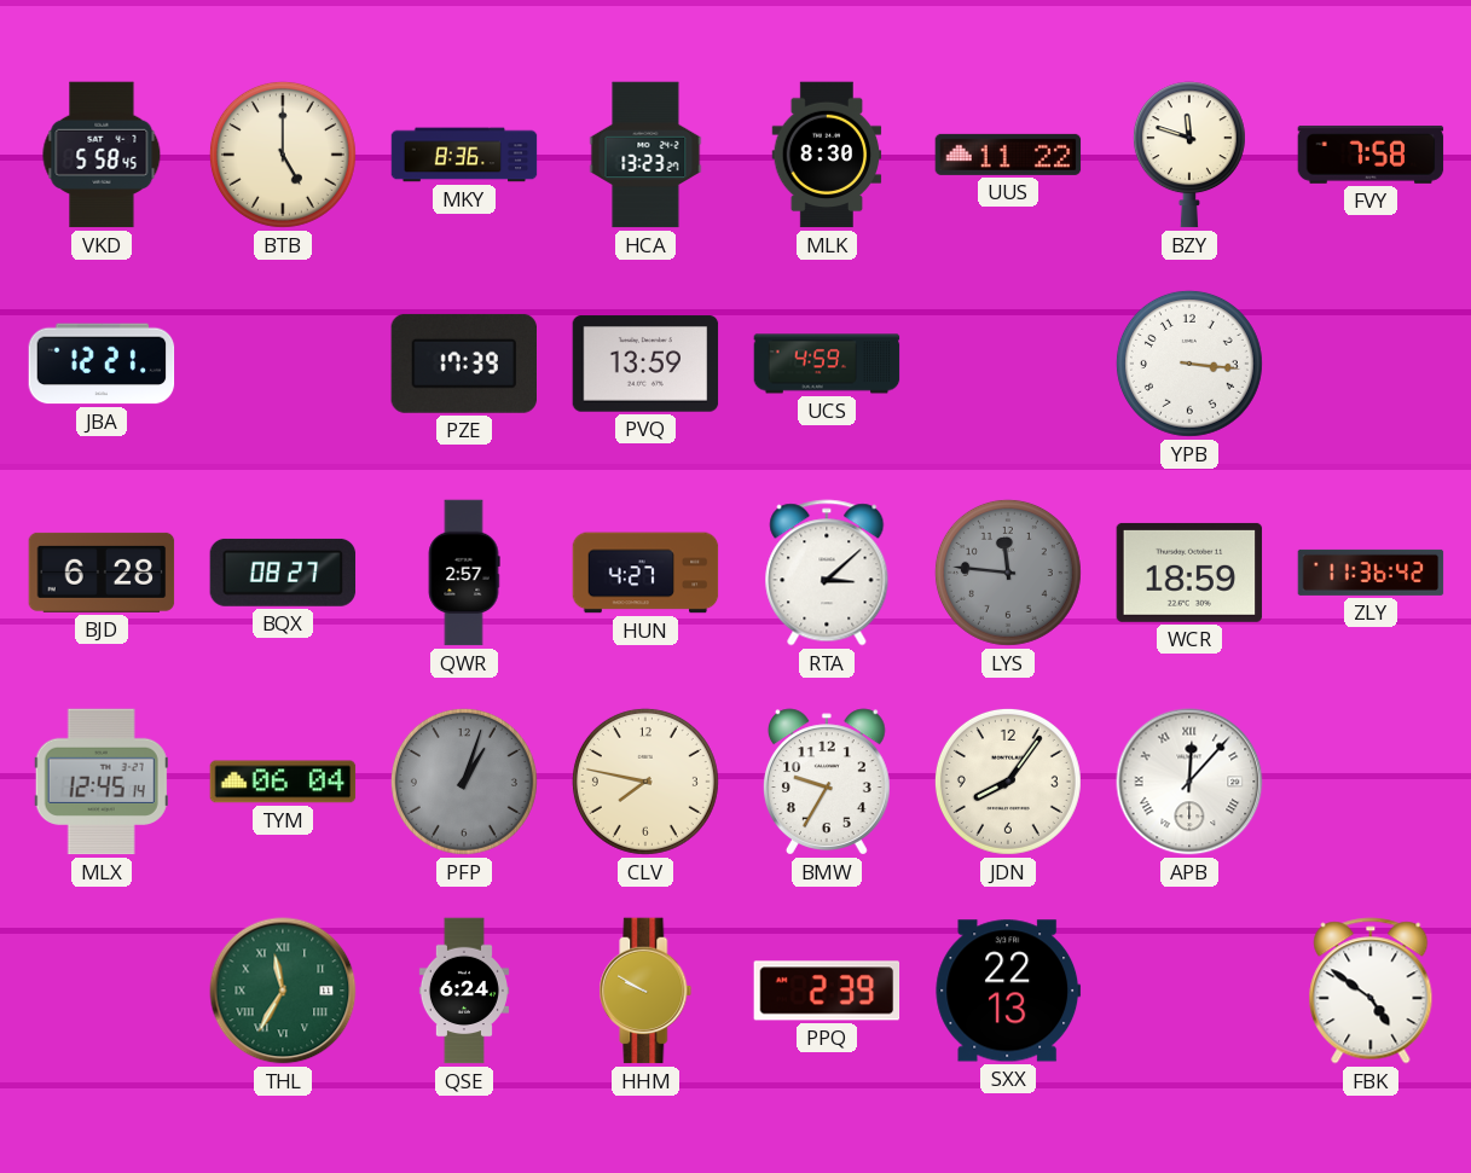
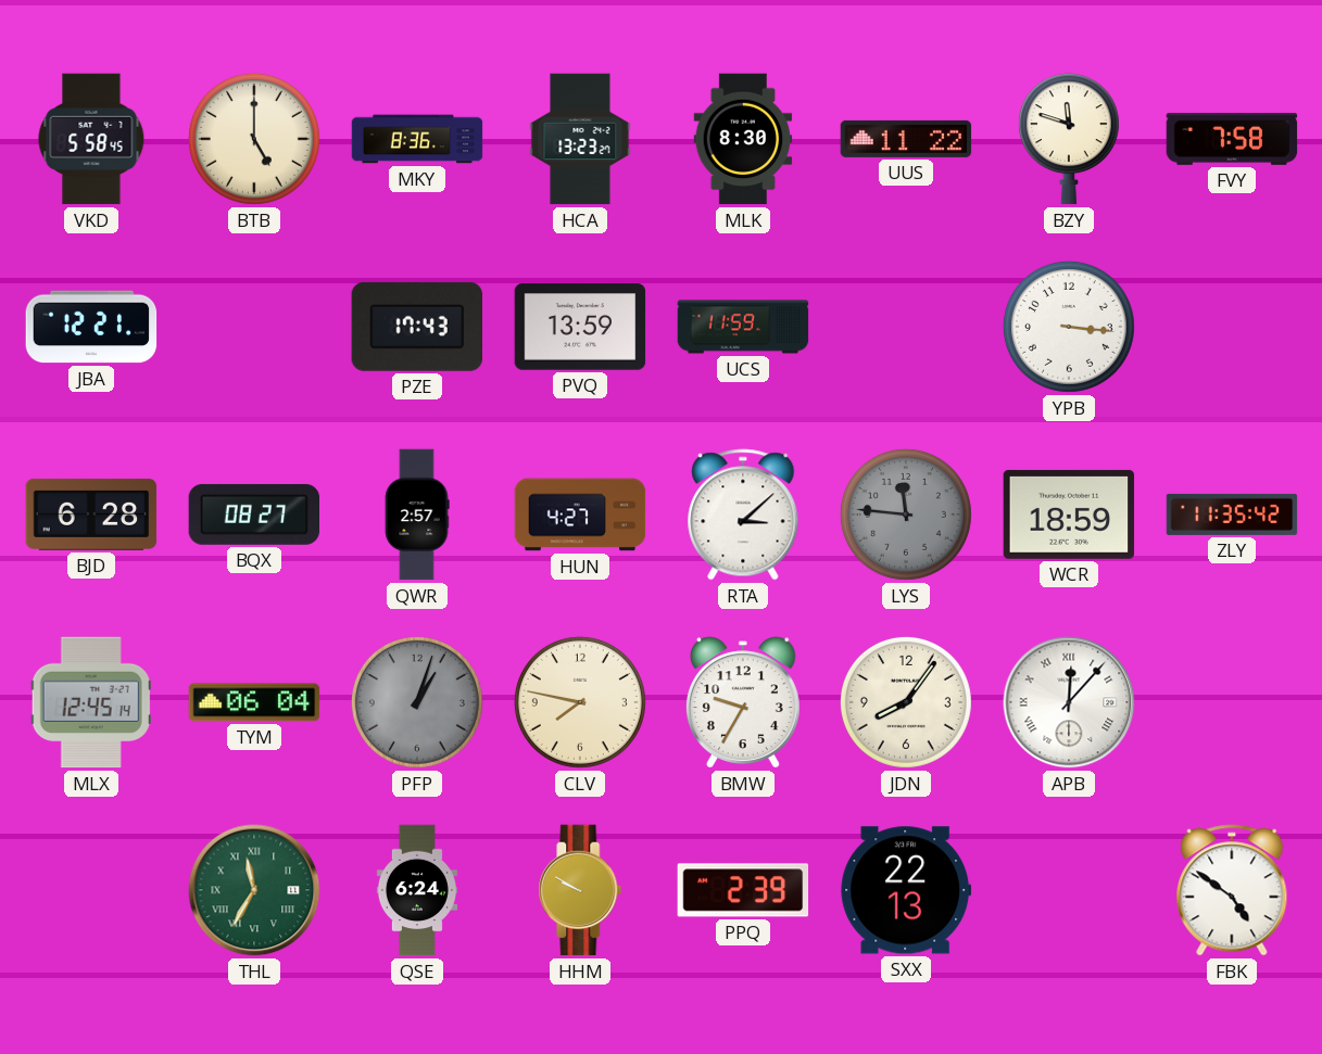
PZE: 17:39 -> 17:43
UCS: 4:59 -> 11:59
ZLY: 11:36 -> 11:35
